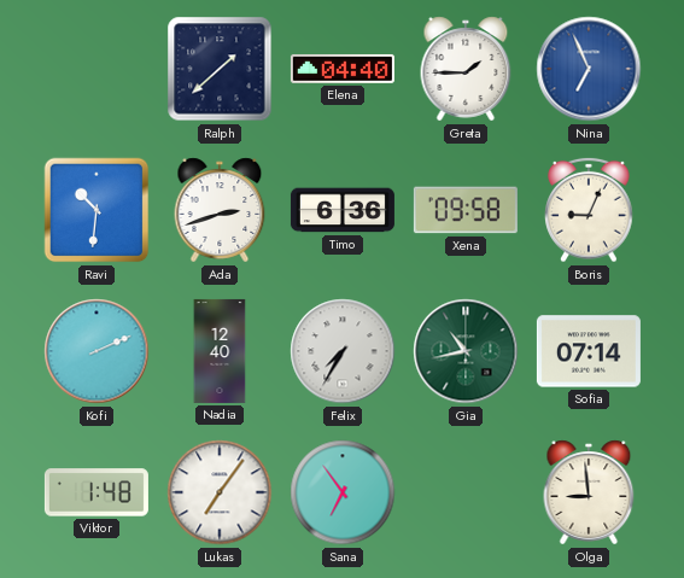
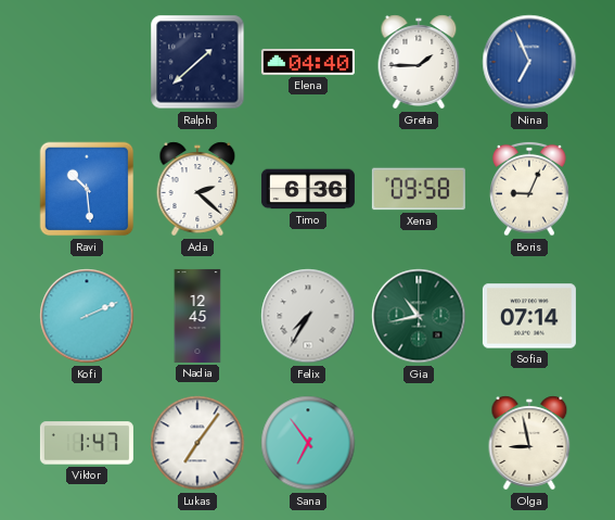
Ravi: 10:31 -> 10:29
Ada: 2:42 -> 2:22
Nadia: 12:40 -> 12:45
Viktor: 1:48 -> 1:47
Olga: 8:59 -> 8:58
